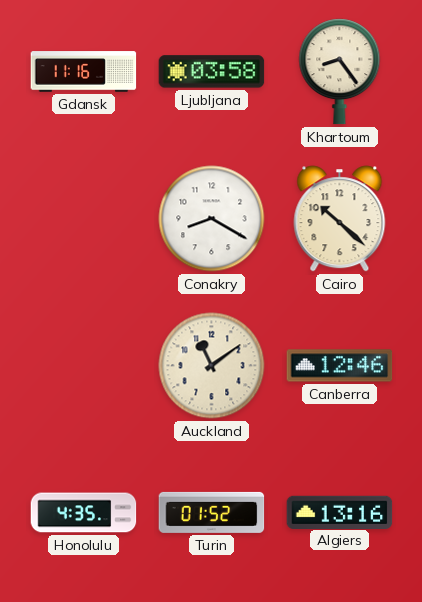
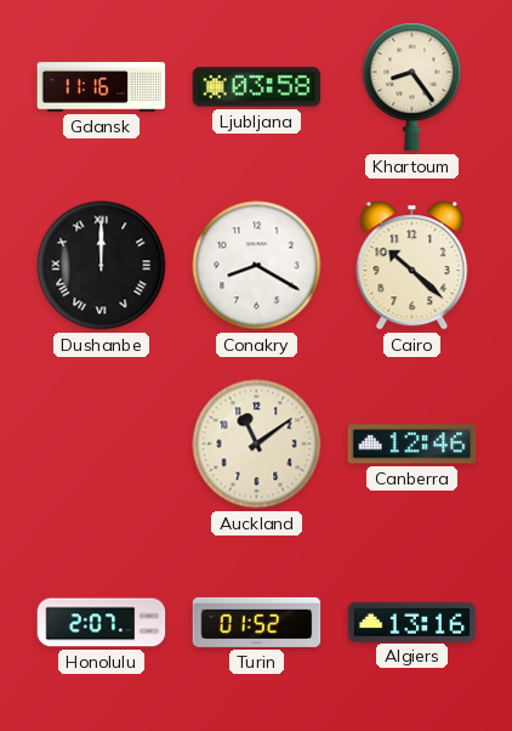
Dushanbe: none -> 12:00
Honolulu: 4:35 -> 2:07
